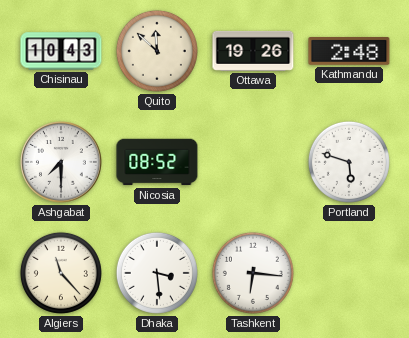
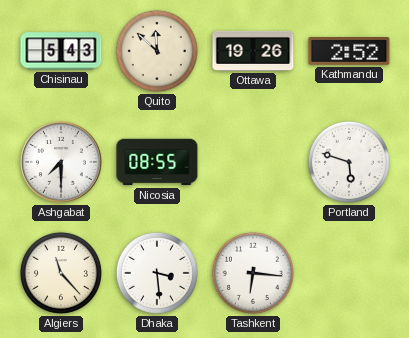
Chisinau: 10:43 -> 5:43
Kathmandu: 2:48 -> 2:52
Nicosia: 08:52 -> 08:55
